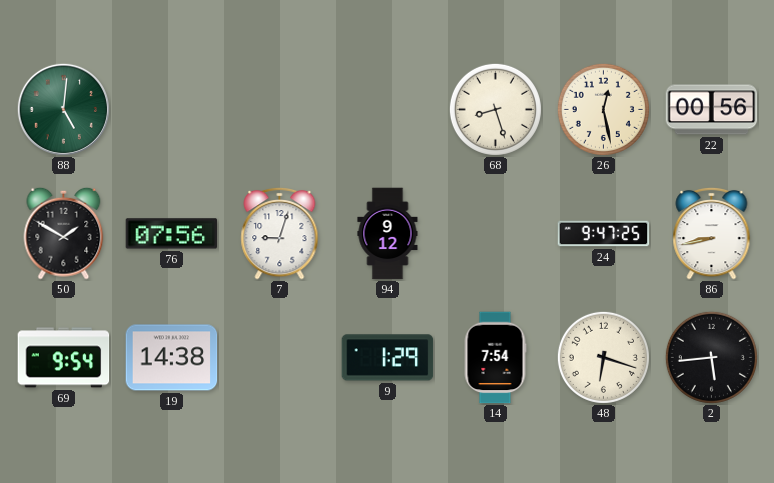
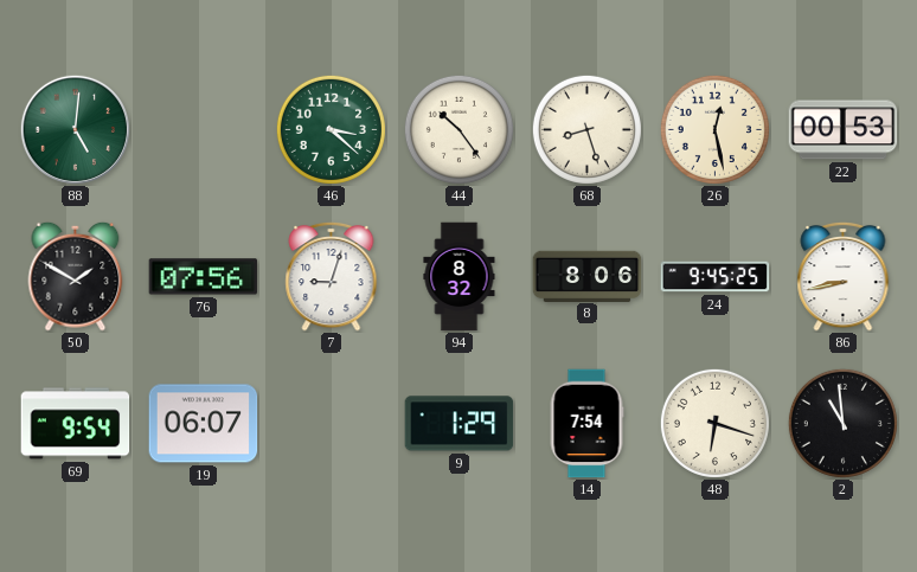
46: none -> 3:22
44: none -> 10:24
22: 00:56 -> 00:53
94: 9:12 -> 8:32
8: none -> 8:06
24: 9:47 -> 9:45
19: 14:38 -> 06:07
2: 5:44 -> 10:59
